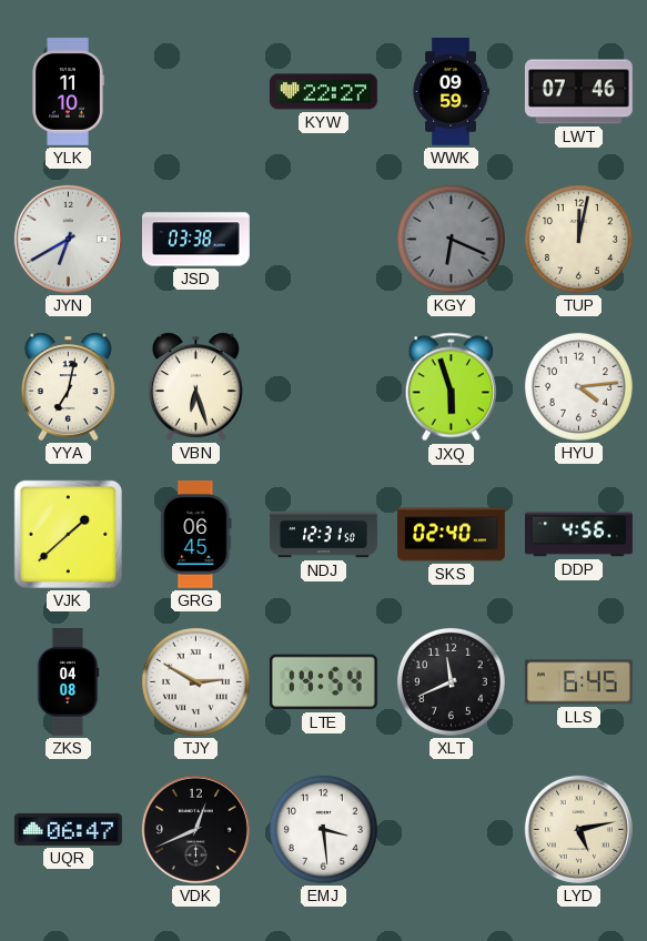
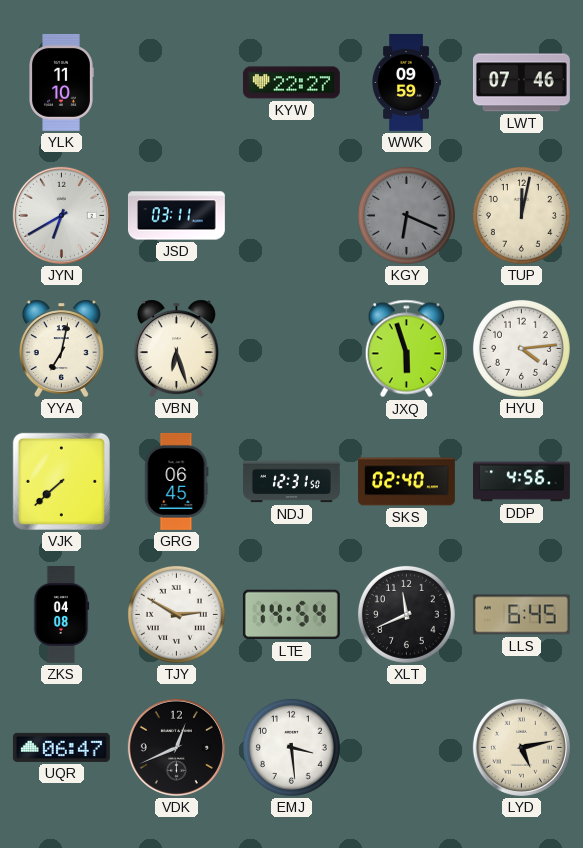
JSD: 03:38 -> 03:11
VJK: 1:38 -> 7:38
